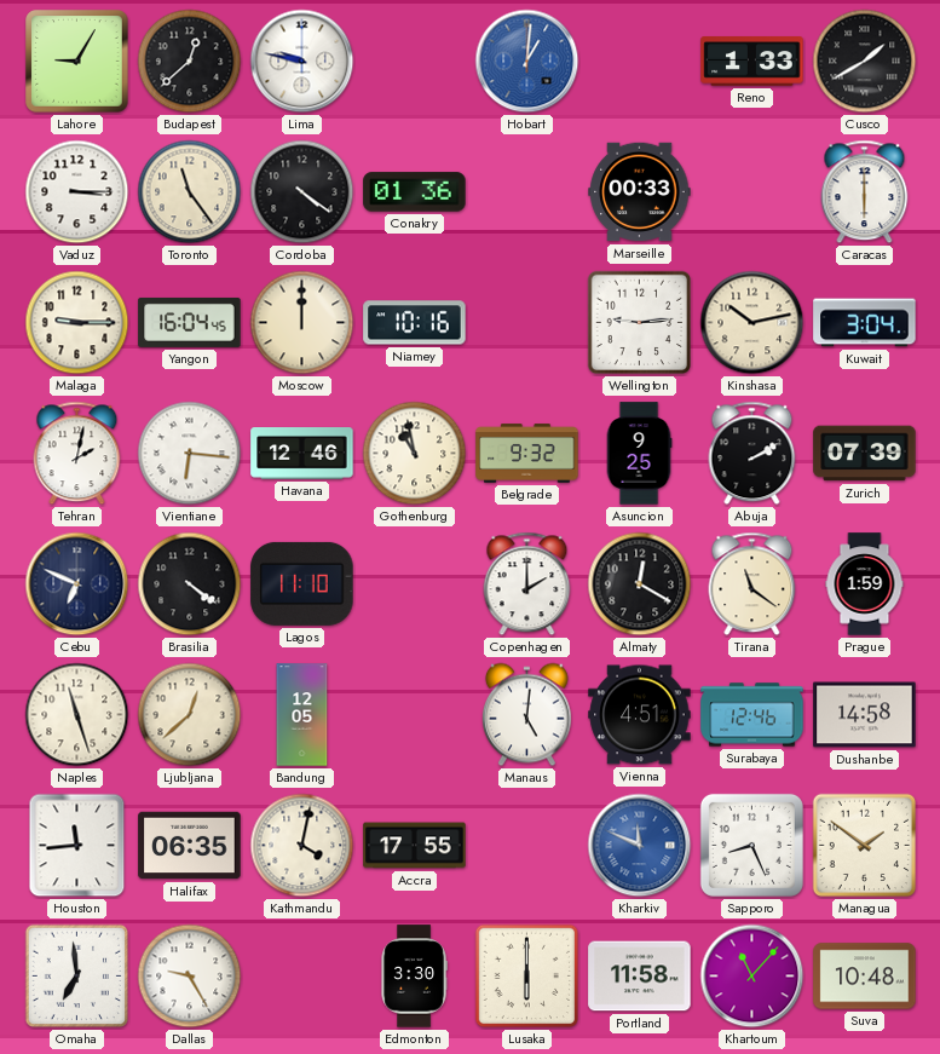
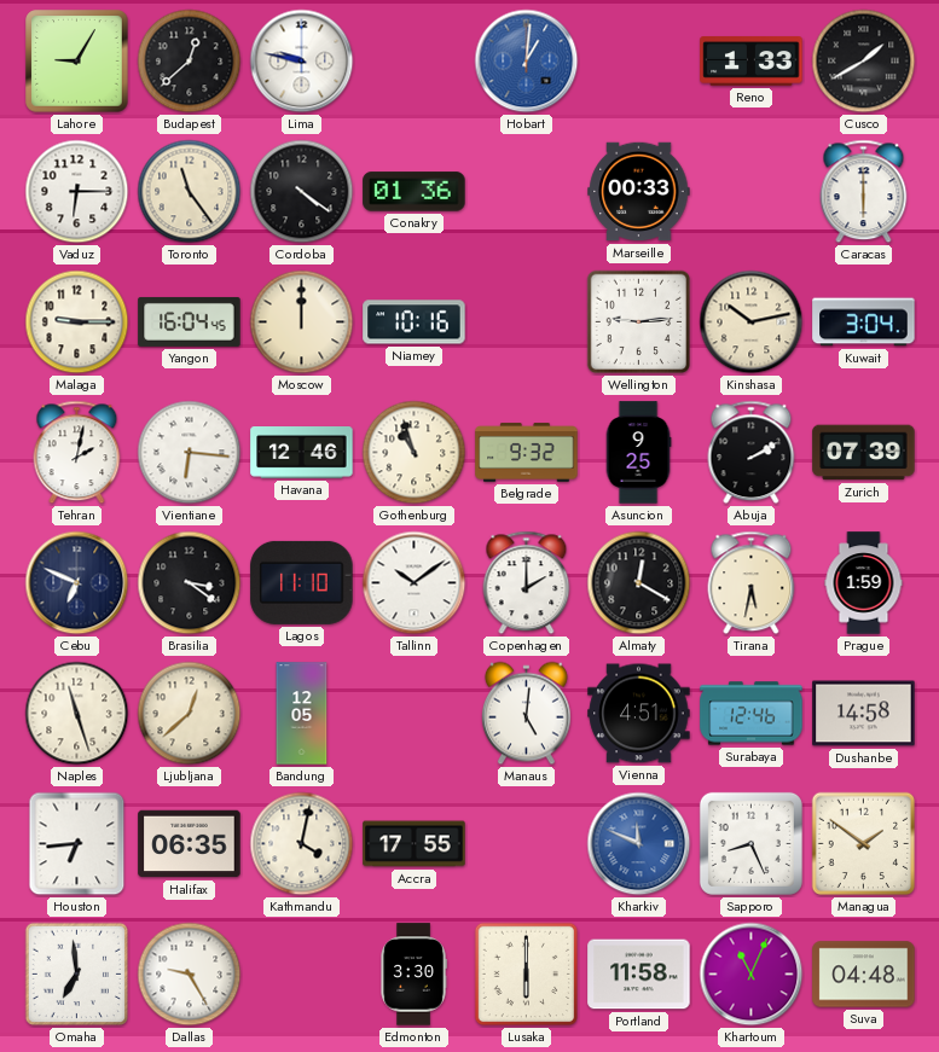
Vaduz: 3:15 -> 6:15
Gothenburg: 10:58 -> 10:57
Brasilia: 4:21 -> 3:21
Tallinn: none -> 10:09
Tirana: 11:21 -> 5:32
Houston: 11:44 -> 6:44
Khartoum: 11:07 -> 11:04
Suva: 10:48 -> 04:48
